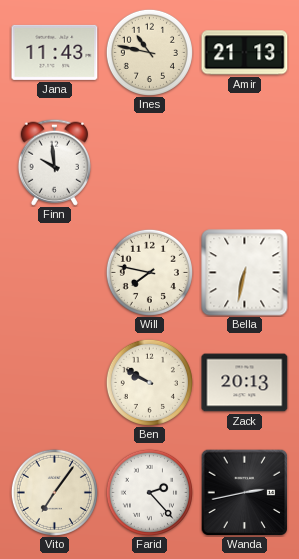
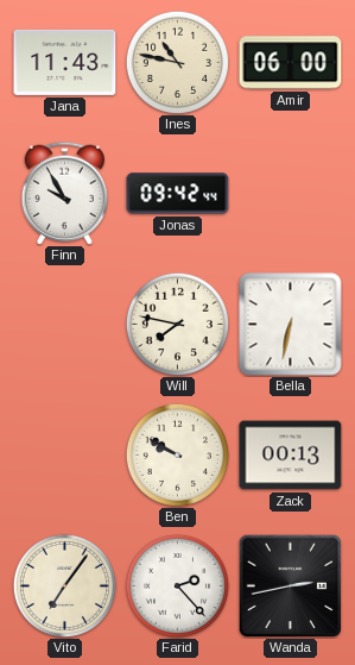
Amir: 21:13 -> 06:00
Finn: 9:59 -> 9:55
Jonas: none -> 09:42
Zack: 20:13 -> 00:13
